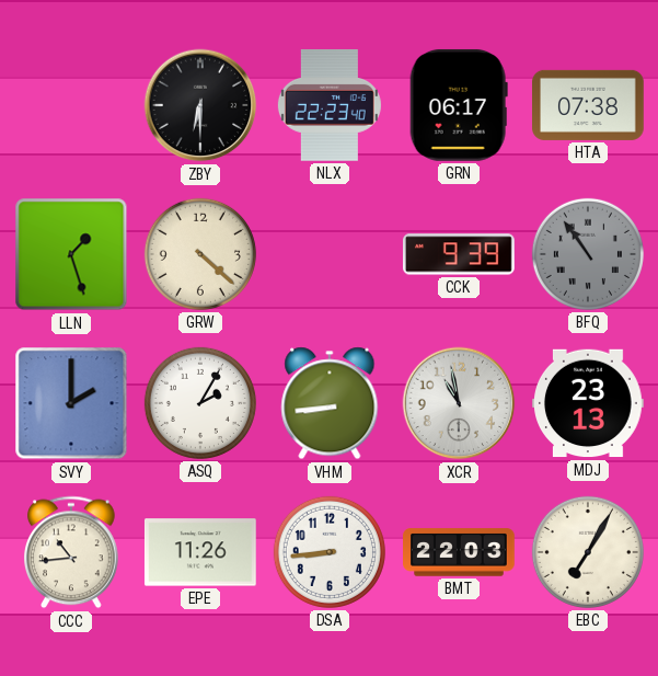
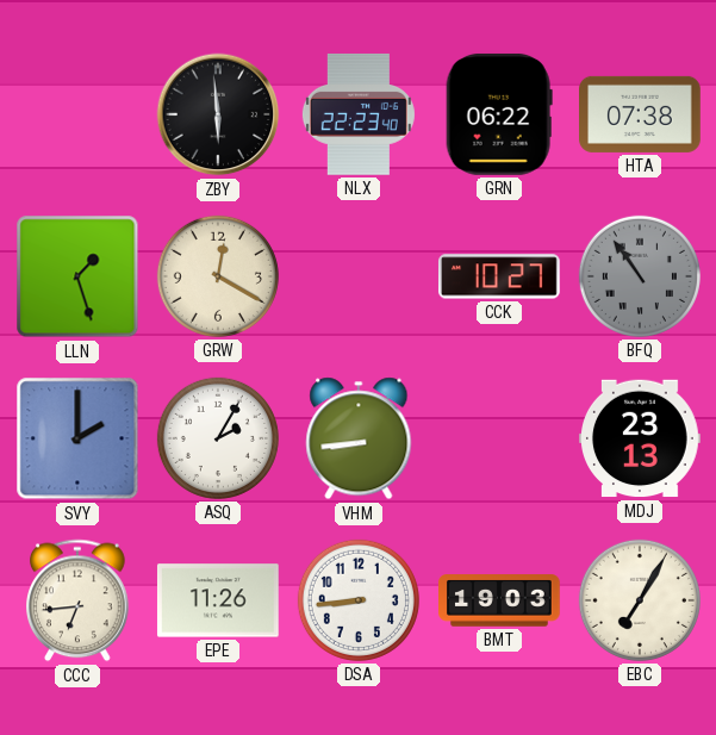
ZBY: 6:30 -> 5:59
GRN: 06:17 -> 06:22
GRW: 4:22 -> 12:20
CCK: 9:39 -> 10:27
XCR: 10:58 -> none
CCC: 10:44 -> 6:44
BMT: 22:03 -> 19:03
